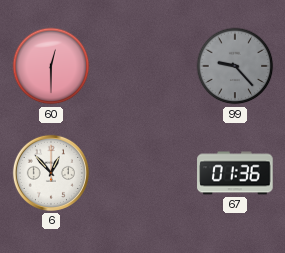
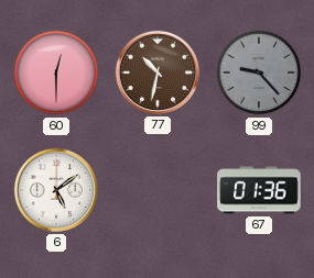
77: none -> 10:32
6: 12:53 -> 5:09
